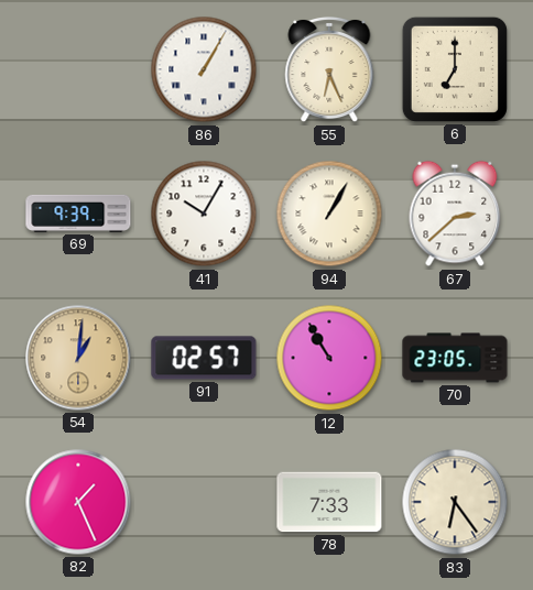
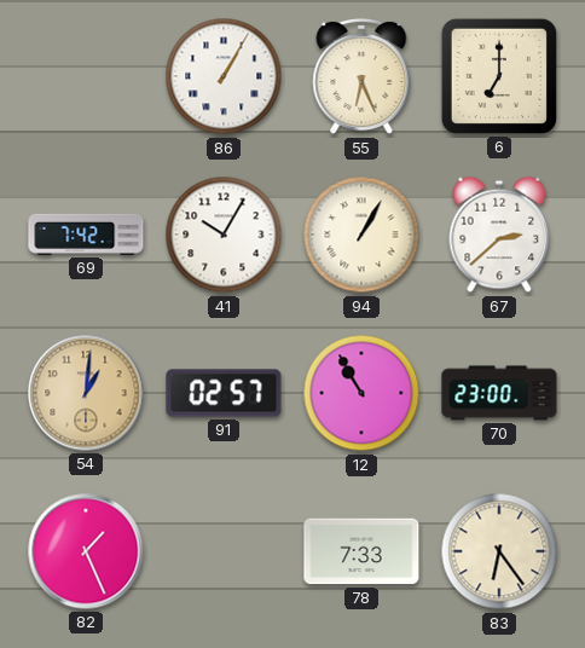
69: 9:39 -> 7:42
70: 23:05 -> 23:00
